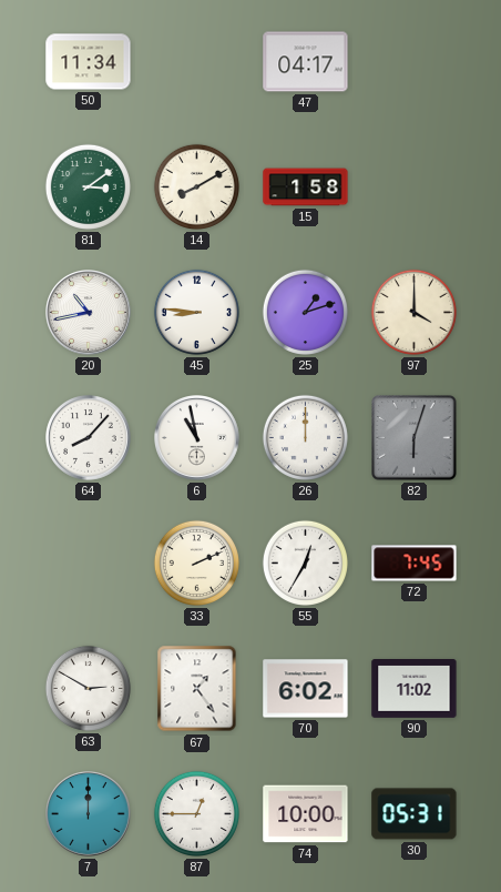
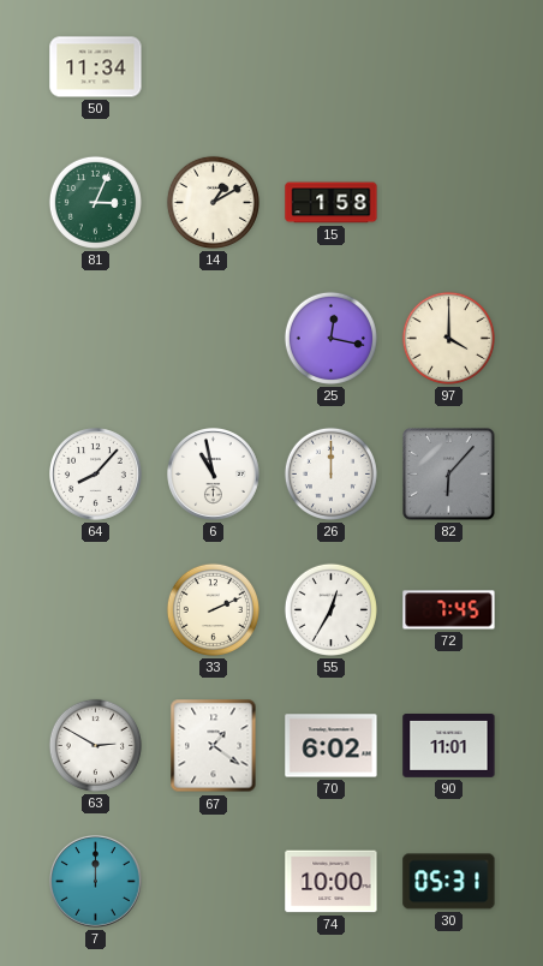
47: 04:17 -> none
81: 3:09 -> 3:04
14: 8:10 -> 1:10
20: 10:43 -> none
45: 8:46 -> none
25: 1:12 -> 12:17
82: 6:03 -> 6:07
67: 1:24 -> 1:21
90: 11:02 -> 11:01
87: 12:45 -> none
